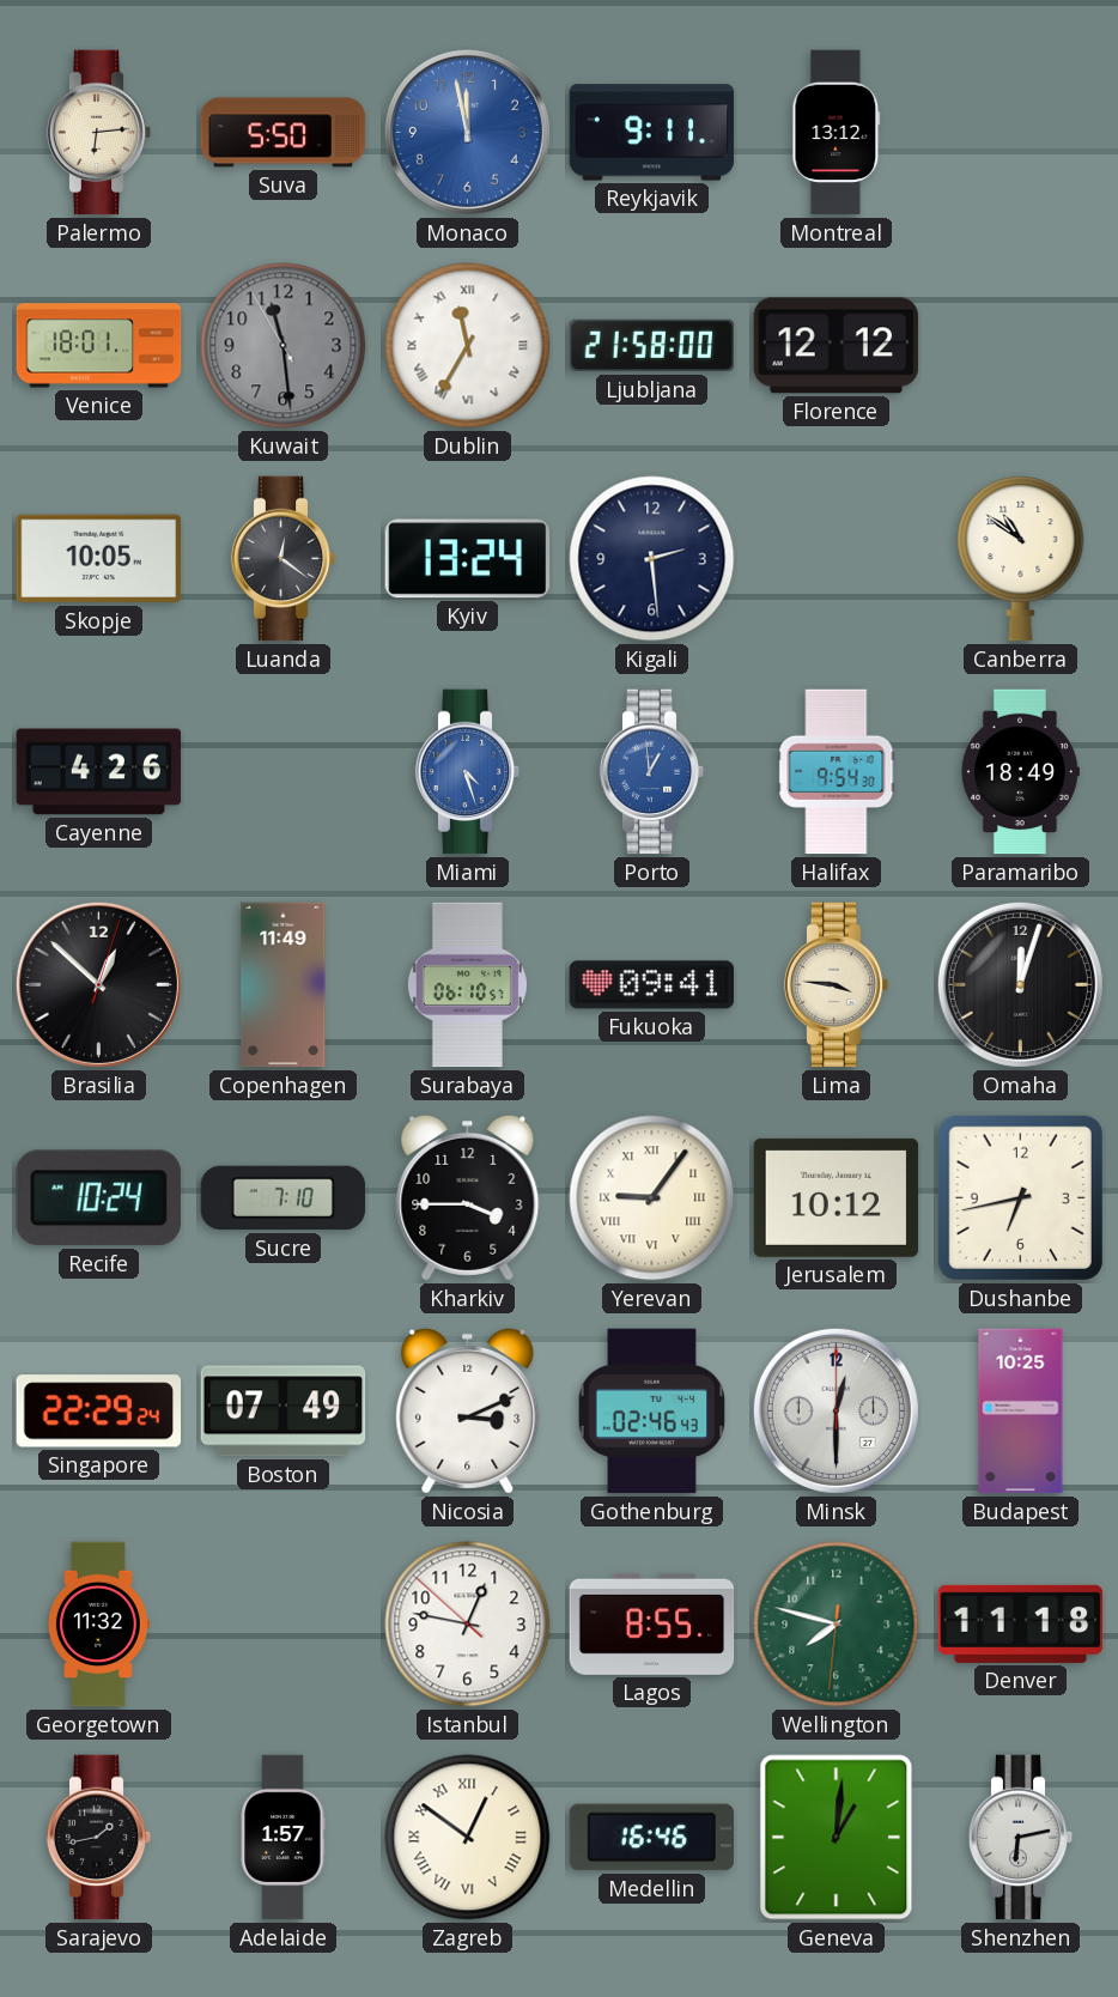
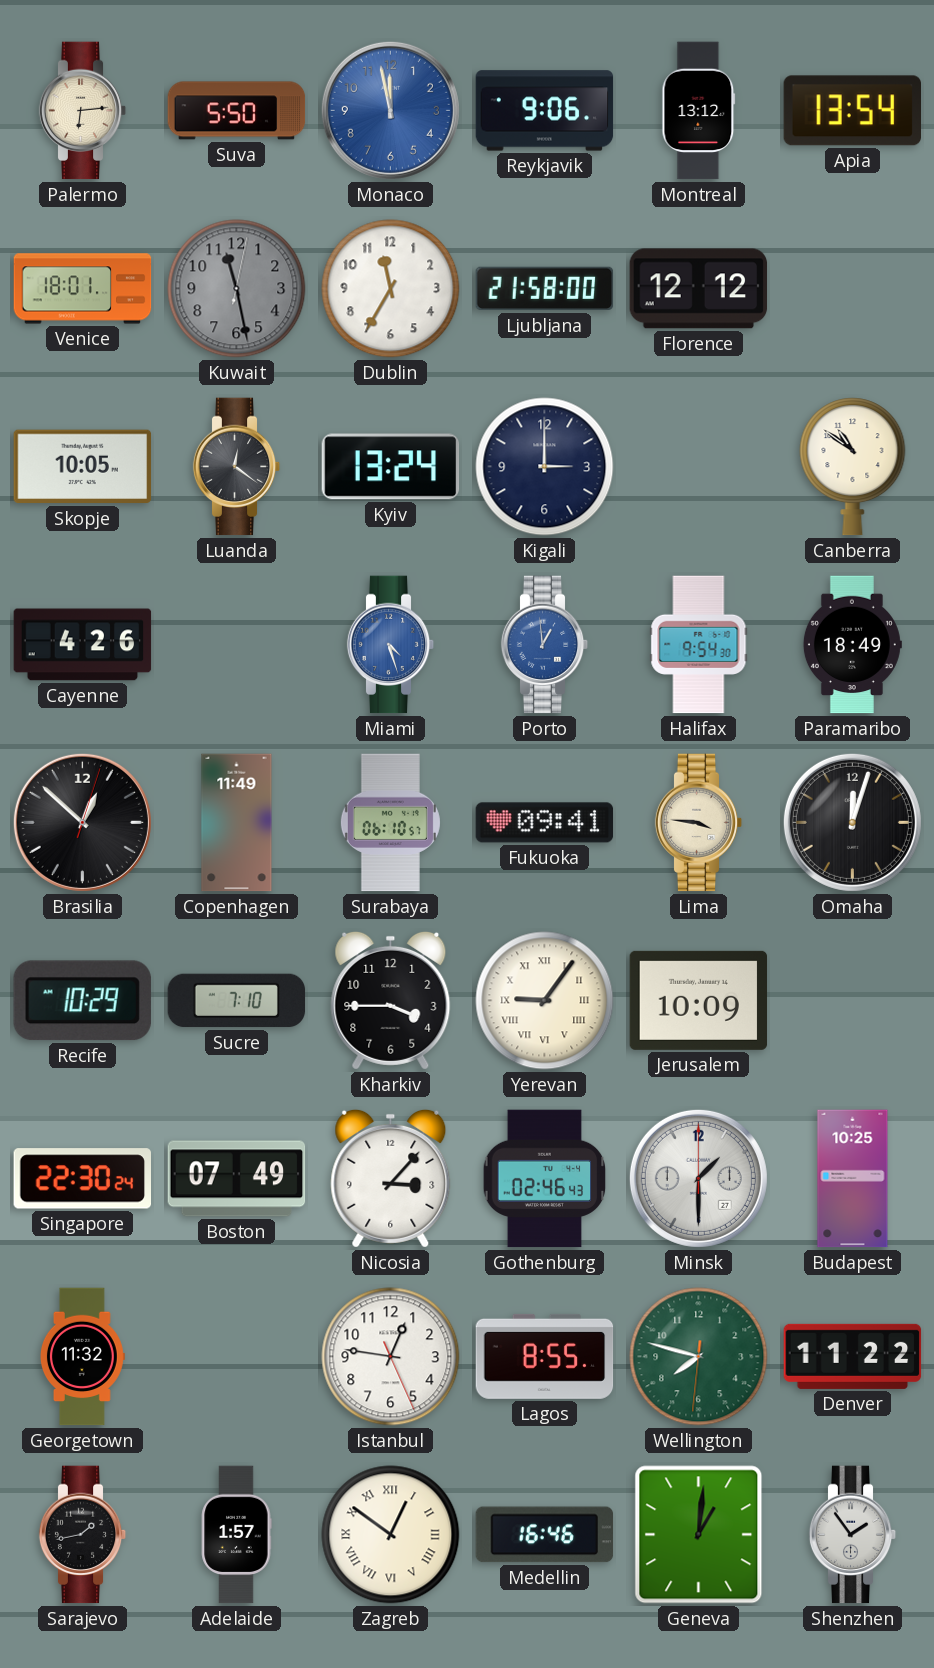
Reykjavik: 9:11 -> 9:06
Apia: none -> 13:54
Kuwait: 11:28:55 -> 11:28:02
Dublin numerals: Roman -> Arabic
Kigali: 2:29 -> 3:00
Recife: 10:24 -> 10:29
Jerusalem: 10:12 -> 10:09
Dushanbe: 6:43 -> none
Singapore: 22:29 -> 22:30
Nicosia: 3:11 -> 3:07
Minsk: 12:30 -> 1:30
Istanbul: 12:46:52 -> 12:46:26
Denver: 11:18 -> 11:22
Shenzhen: 6:13 -> 1:54
